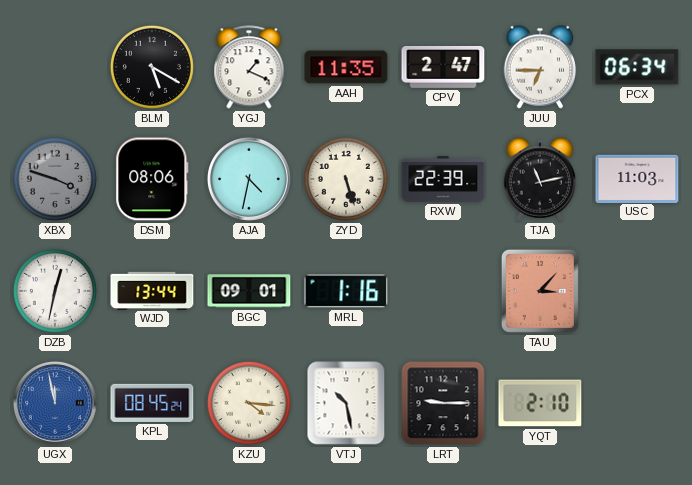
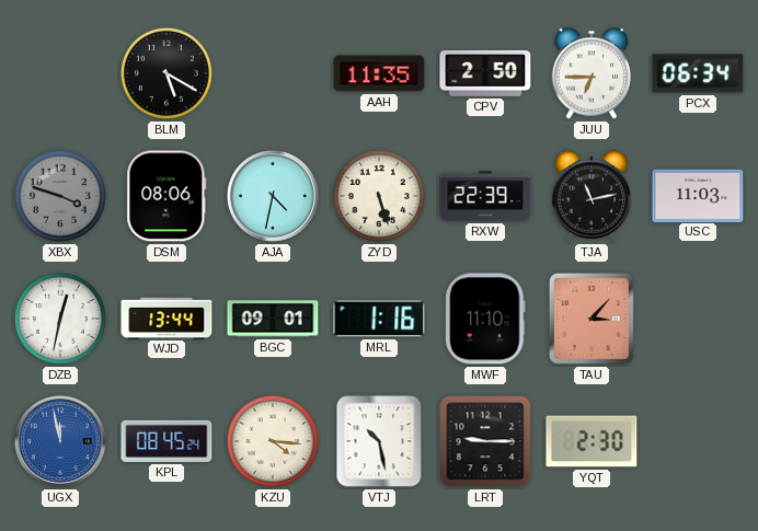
YGJ: 1:19 -> none
CPV: 2:47 -> 2:50
MWF: none -> 11:10
YQT: 2:10 -> 2:30
